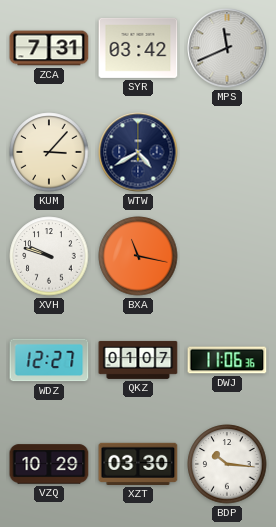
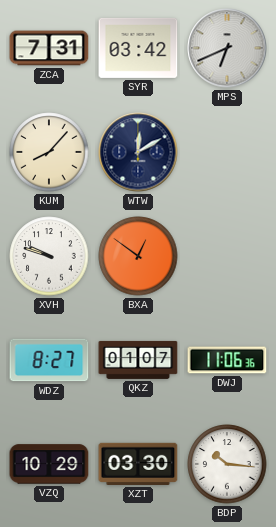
MPS: 11:41 -> 6:41
KUM: 3:07 -> 8:07
WTW: 4:40 -> 12:10
BXA: 11:17 -> 12:51
WDZ: 12:27 -> 8:27
